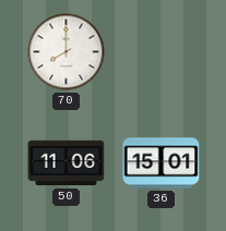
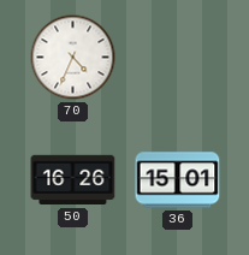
70: 8:00 -> 4:34
50: 11:06 -> 16:26
